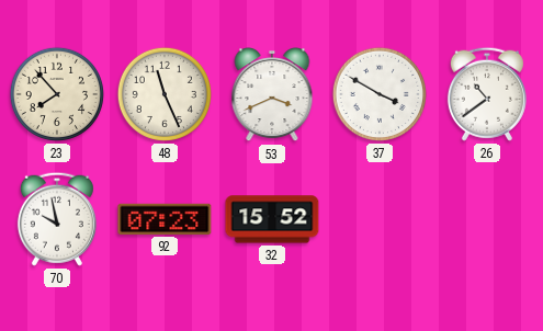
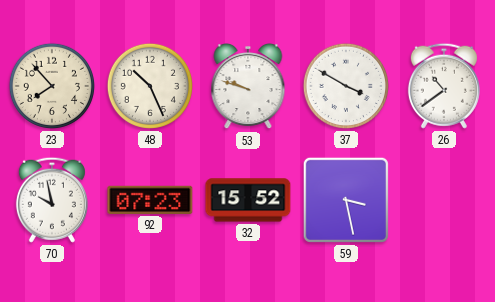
48: 11:26 -> 10:26
53: 3:41 -> 9:48
59: none -> 3:28
